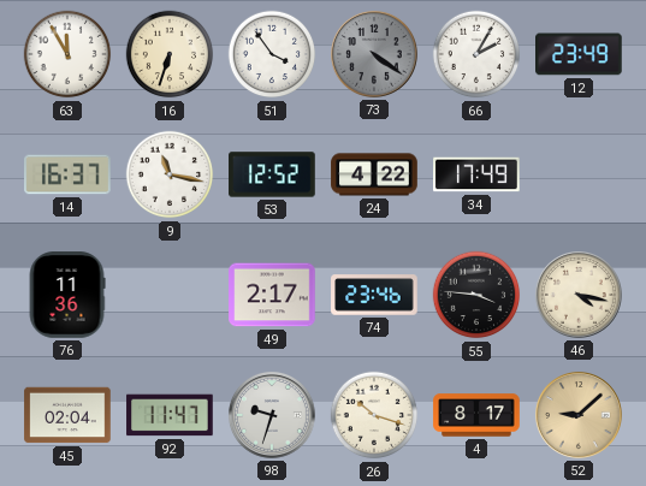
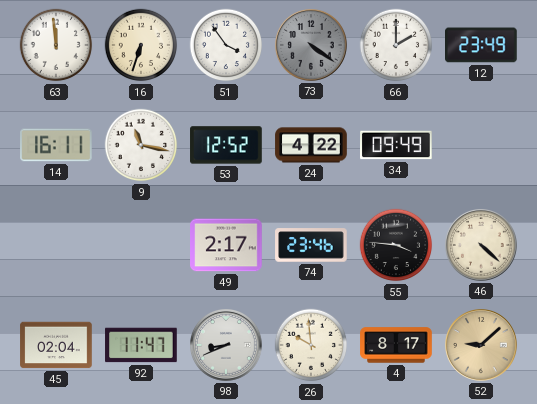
63: 11:55 -> 11:59
66: 2:05 -> 2:00
14: 16:37 -> 16:11
34: 17:49 -> 09:49
76: 11:36 -> none
46: 4:17 -> 4:22
98: 9:33 -> 8:41
26: 10:18 -> 9:59
